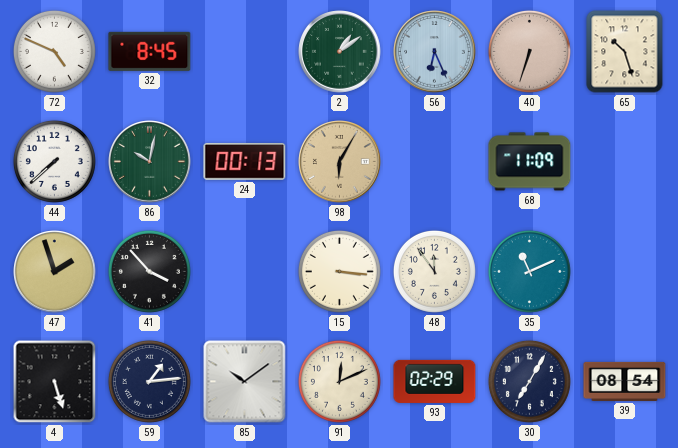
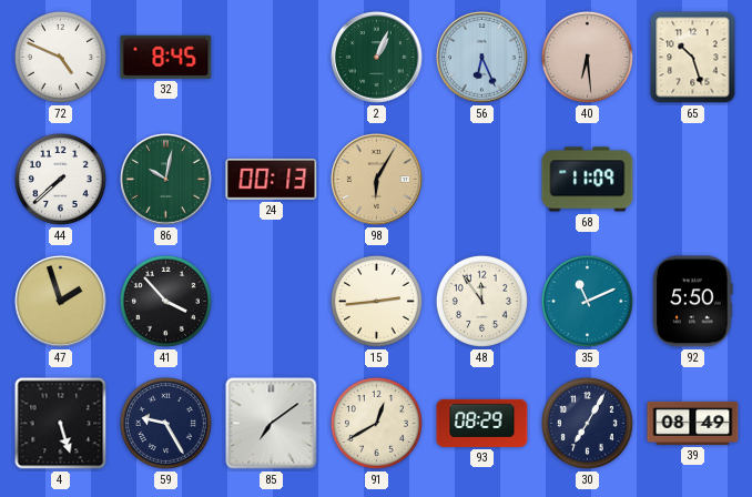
2: 1:09 -> 1:04
40: 6:33 -> 6:29
15: 3:16 -> 2:44
92: none -> 5:50
59: 1:14 -> 9:25
85: 10:09 -> 7:09
91: 12:11 -> 12:40
93: 02:29 -> 08:29
39: 08:54 -> 08:49
